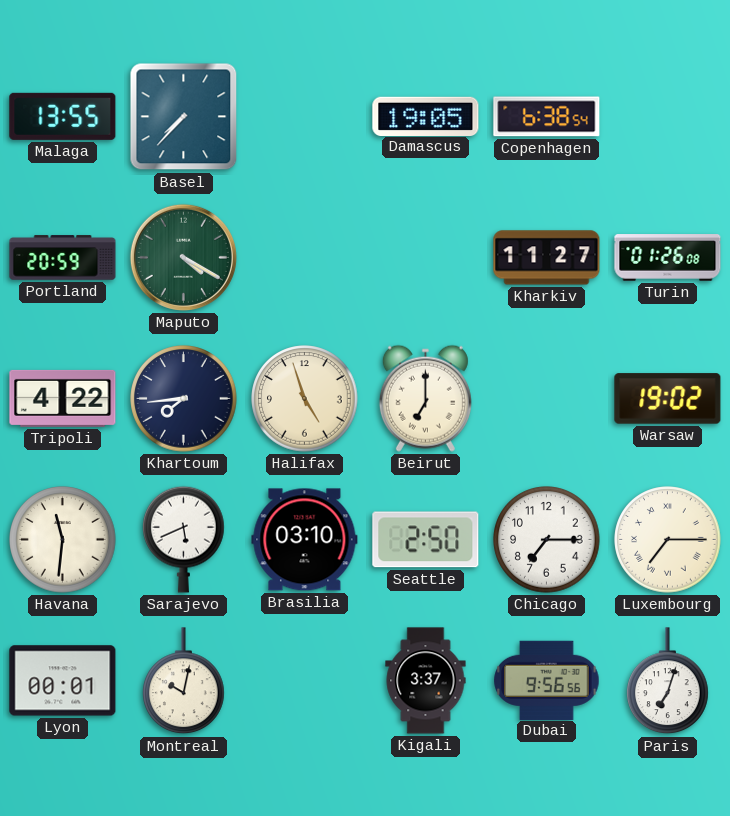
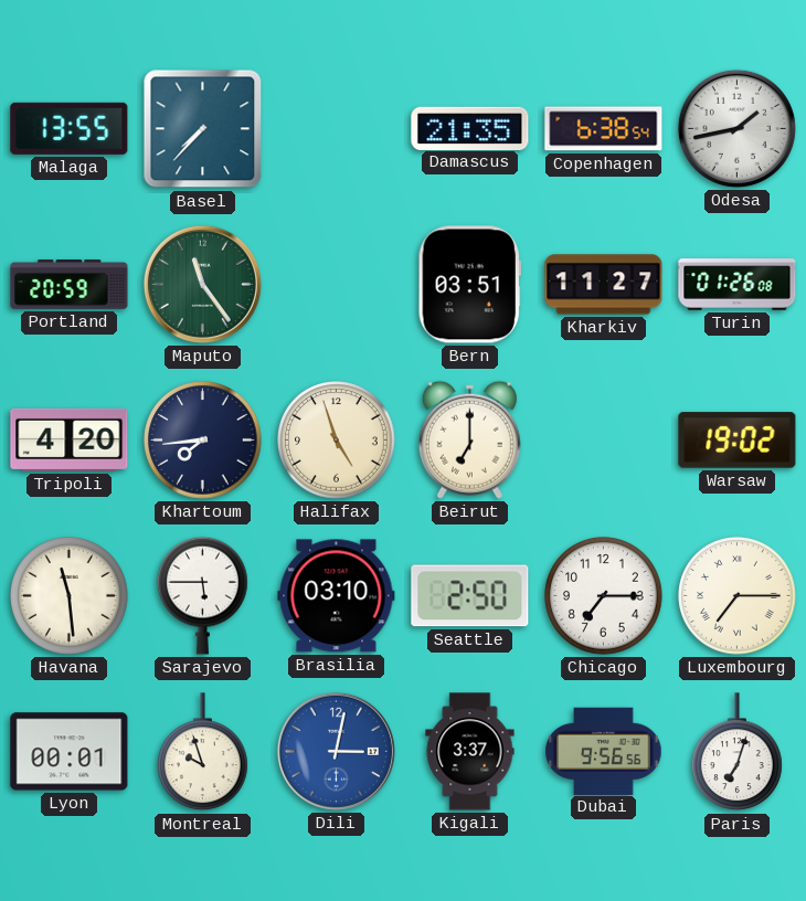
Damascus: 19:05 -> 21:35
Odesa: none -> 1:43
Maputo: 4:20 -> 11:24
Bern: none -> 03:51
Tripoli: 4:22 -> 4:20
Havana: 11:31 -> 11:29
Sarajevo: 5:41 -> 5:45
Montreal: 10:02 -> 9:57
Dili: none -> 3:02
